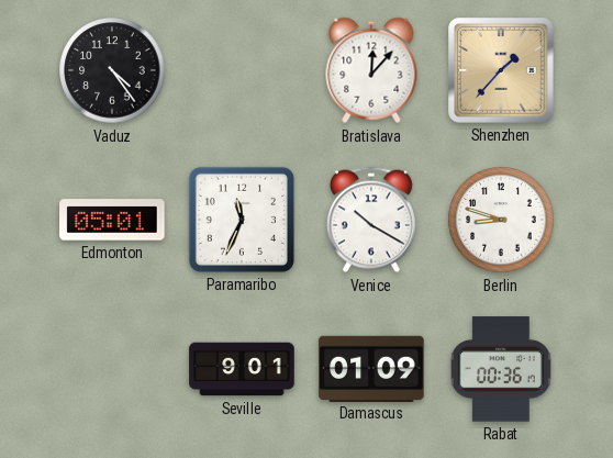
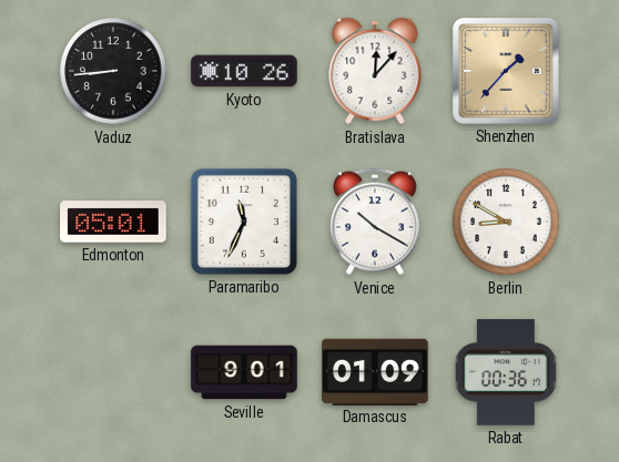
Vaduz: 4:24 -> 8:44
Kyoto: none -> 10:26
Berlin: 8:48 -> 8:50
